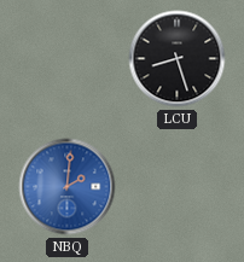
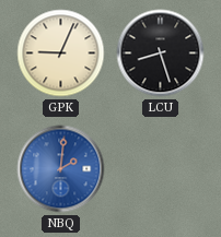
GPK: none -> 9:04
